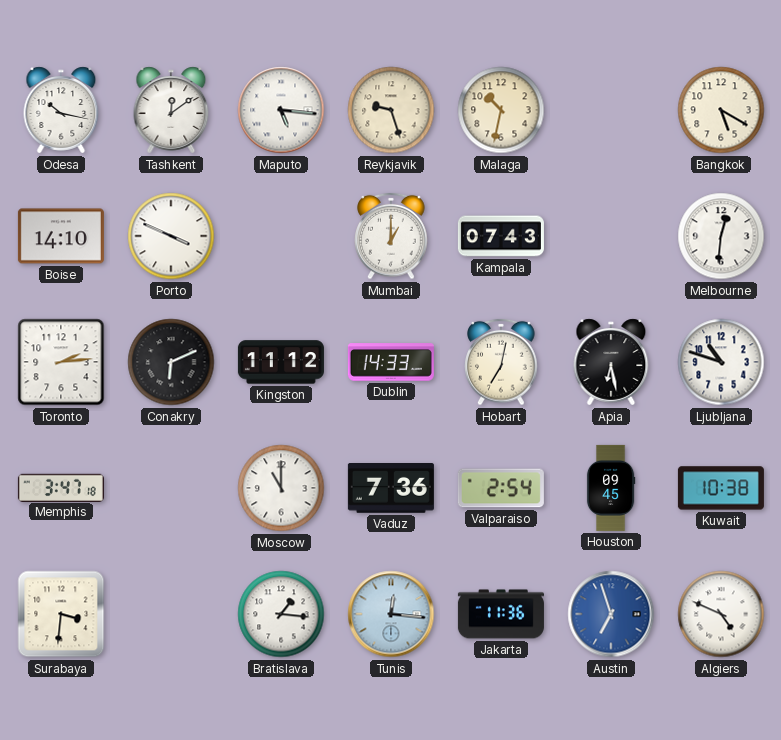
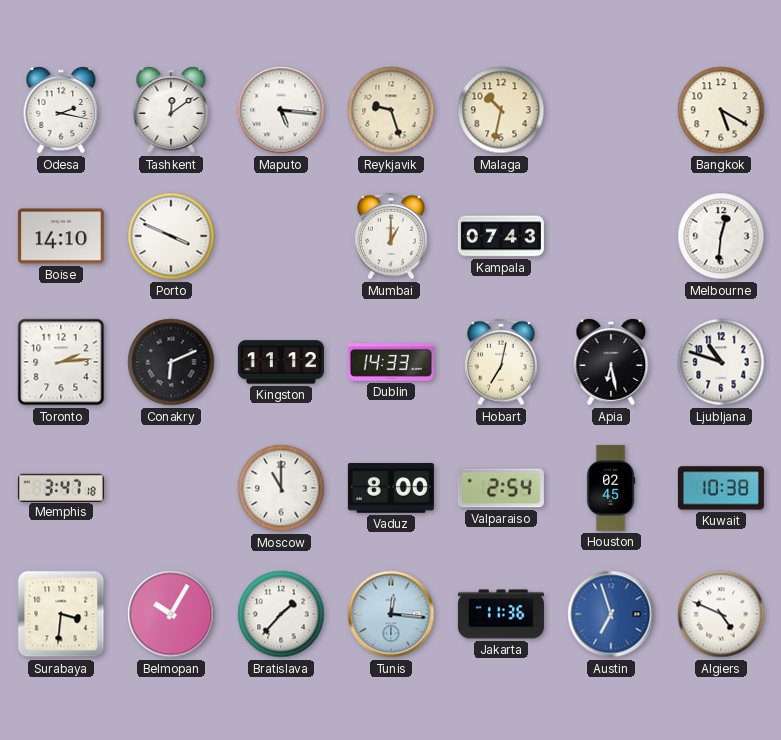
Odesa: 10:17 -> 2:17
Vaduz: 7:36 -> 8:00
Houston: 09:45 -> 02:45
Belmopan: none -> 10:05
Bratislava: 1:16 -> 1:37
